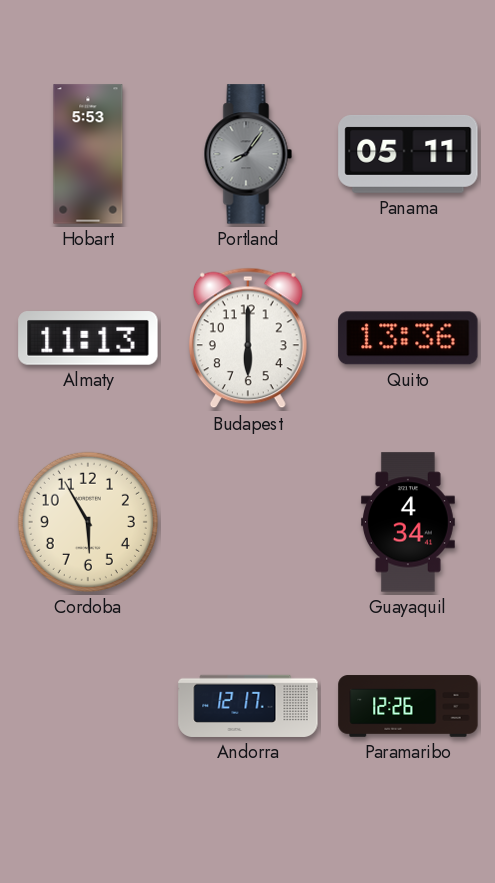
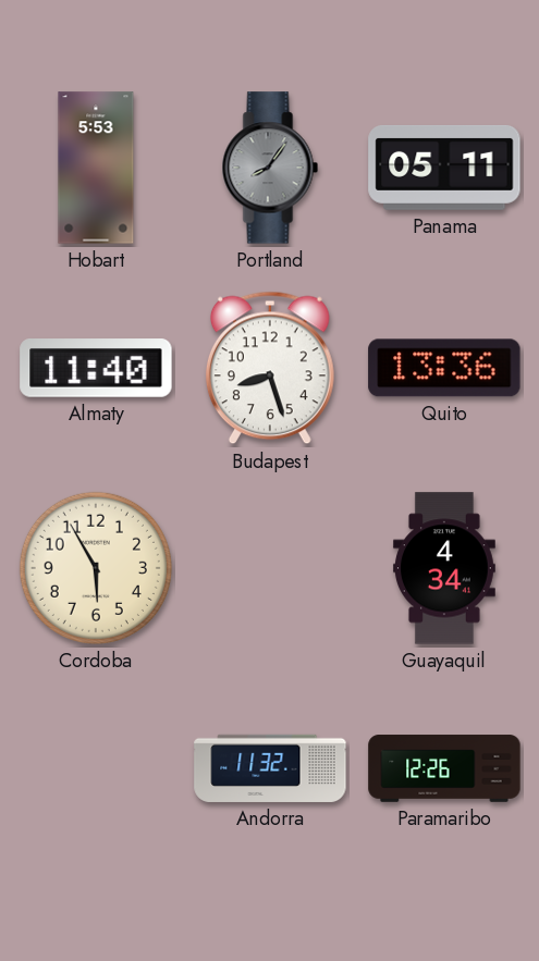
Almaty: 11:13 -> 11:40
Budapest: 6:00 -> 8:27
Andorra: 12:17 -> 11:32
